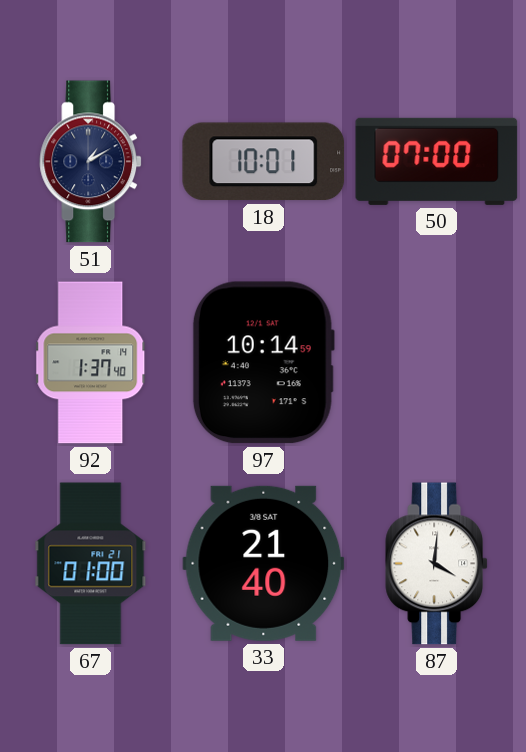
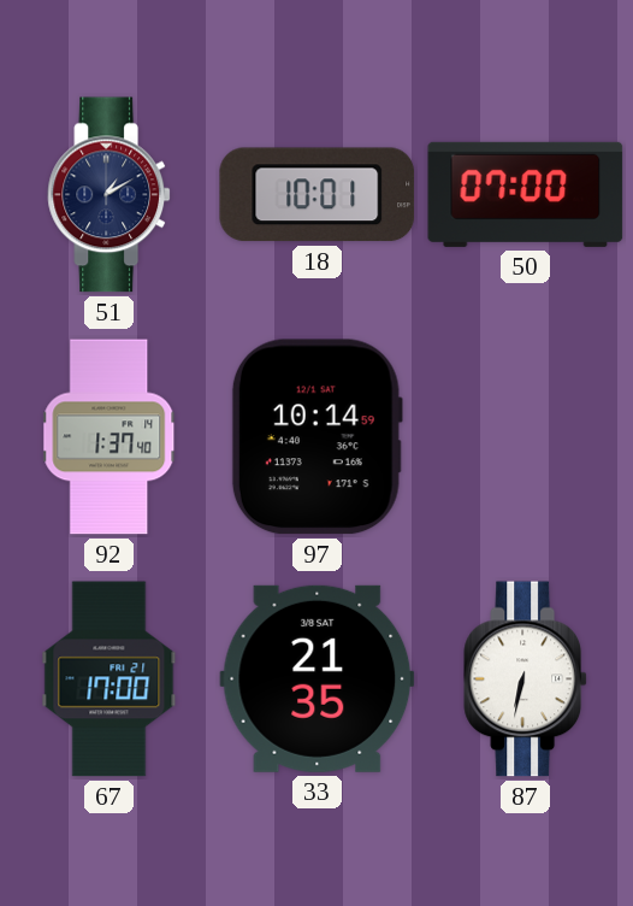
67: 01:00 -> 17:00
33: 21:40 -> 21:35
87: 4:01 -> 6:32
